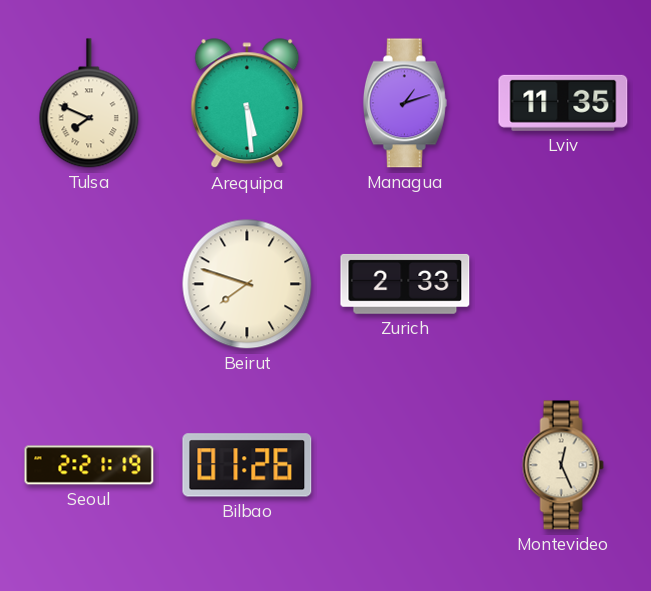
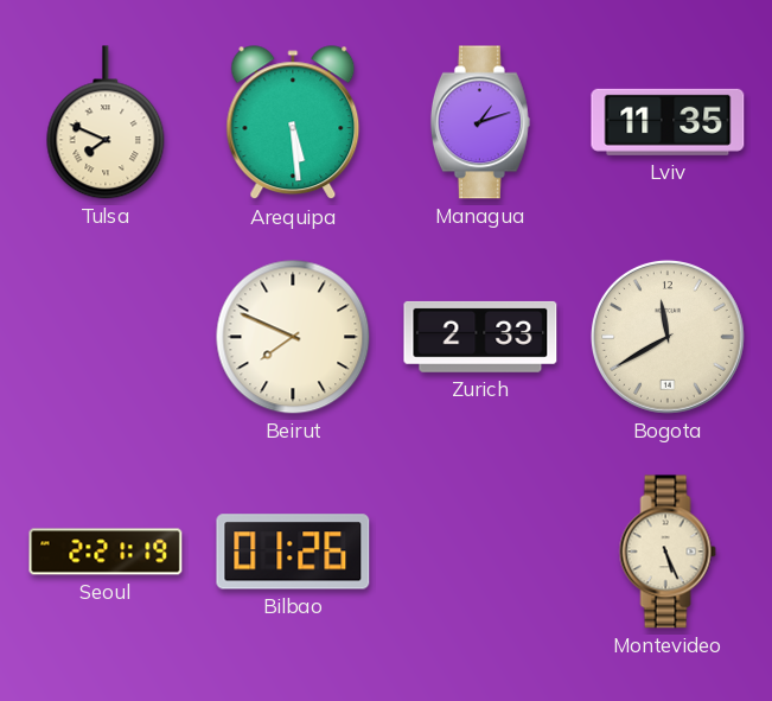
Beirut: 7:48 -> 7:49
Bogota: none -> 11:40
Montevideo: 12:26 -> 5:26
